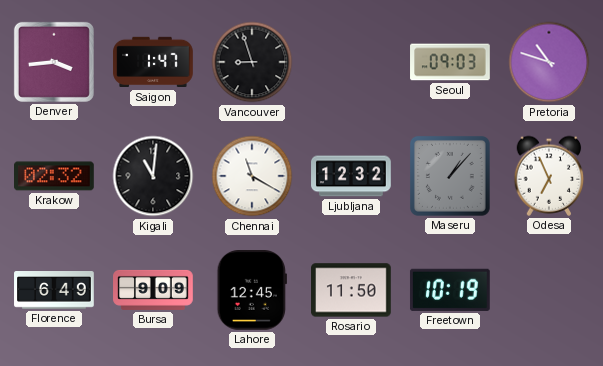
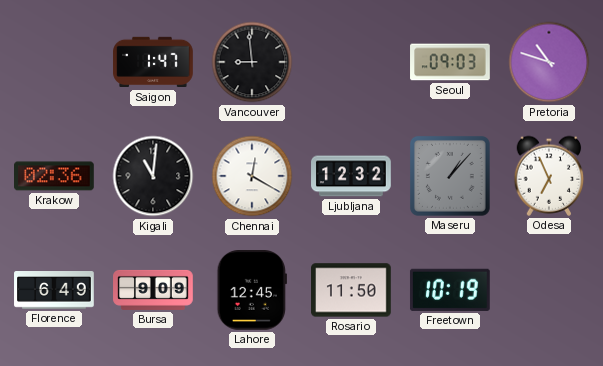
Denver: 3:44 -> none
Vancouver: 8:57 -> 8:59
Krakow: 02:32 -> 02:36
Chennai: 11:20 -> 12:20
